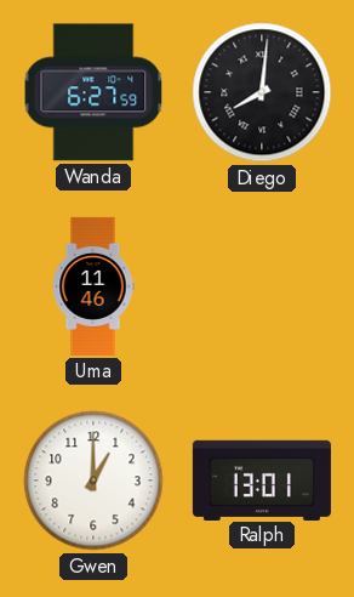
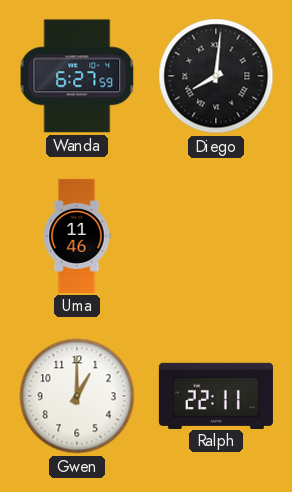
Ralph: 13:01 -> 22:11
